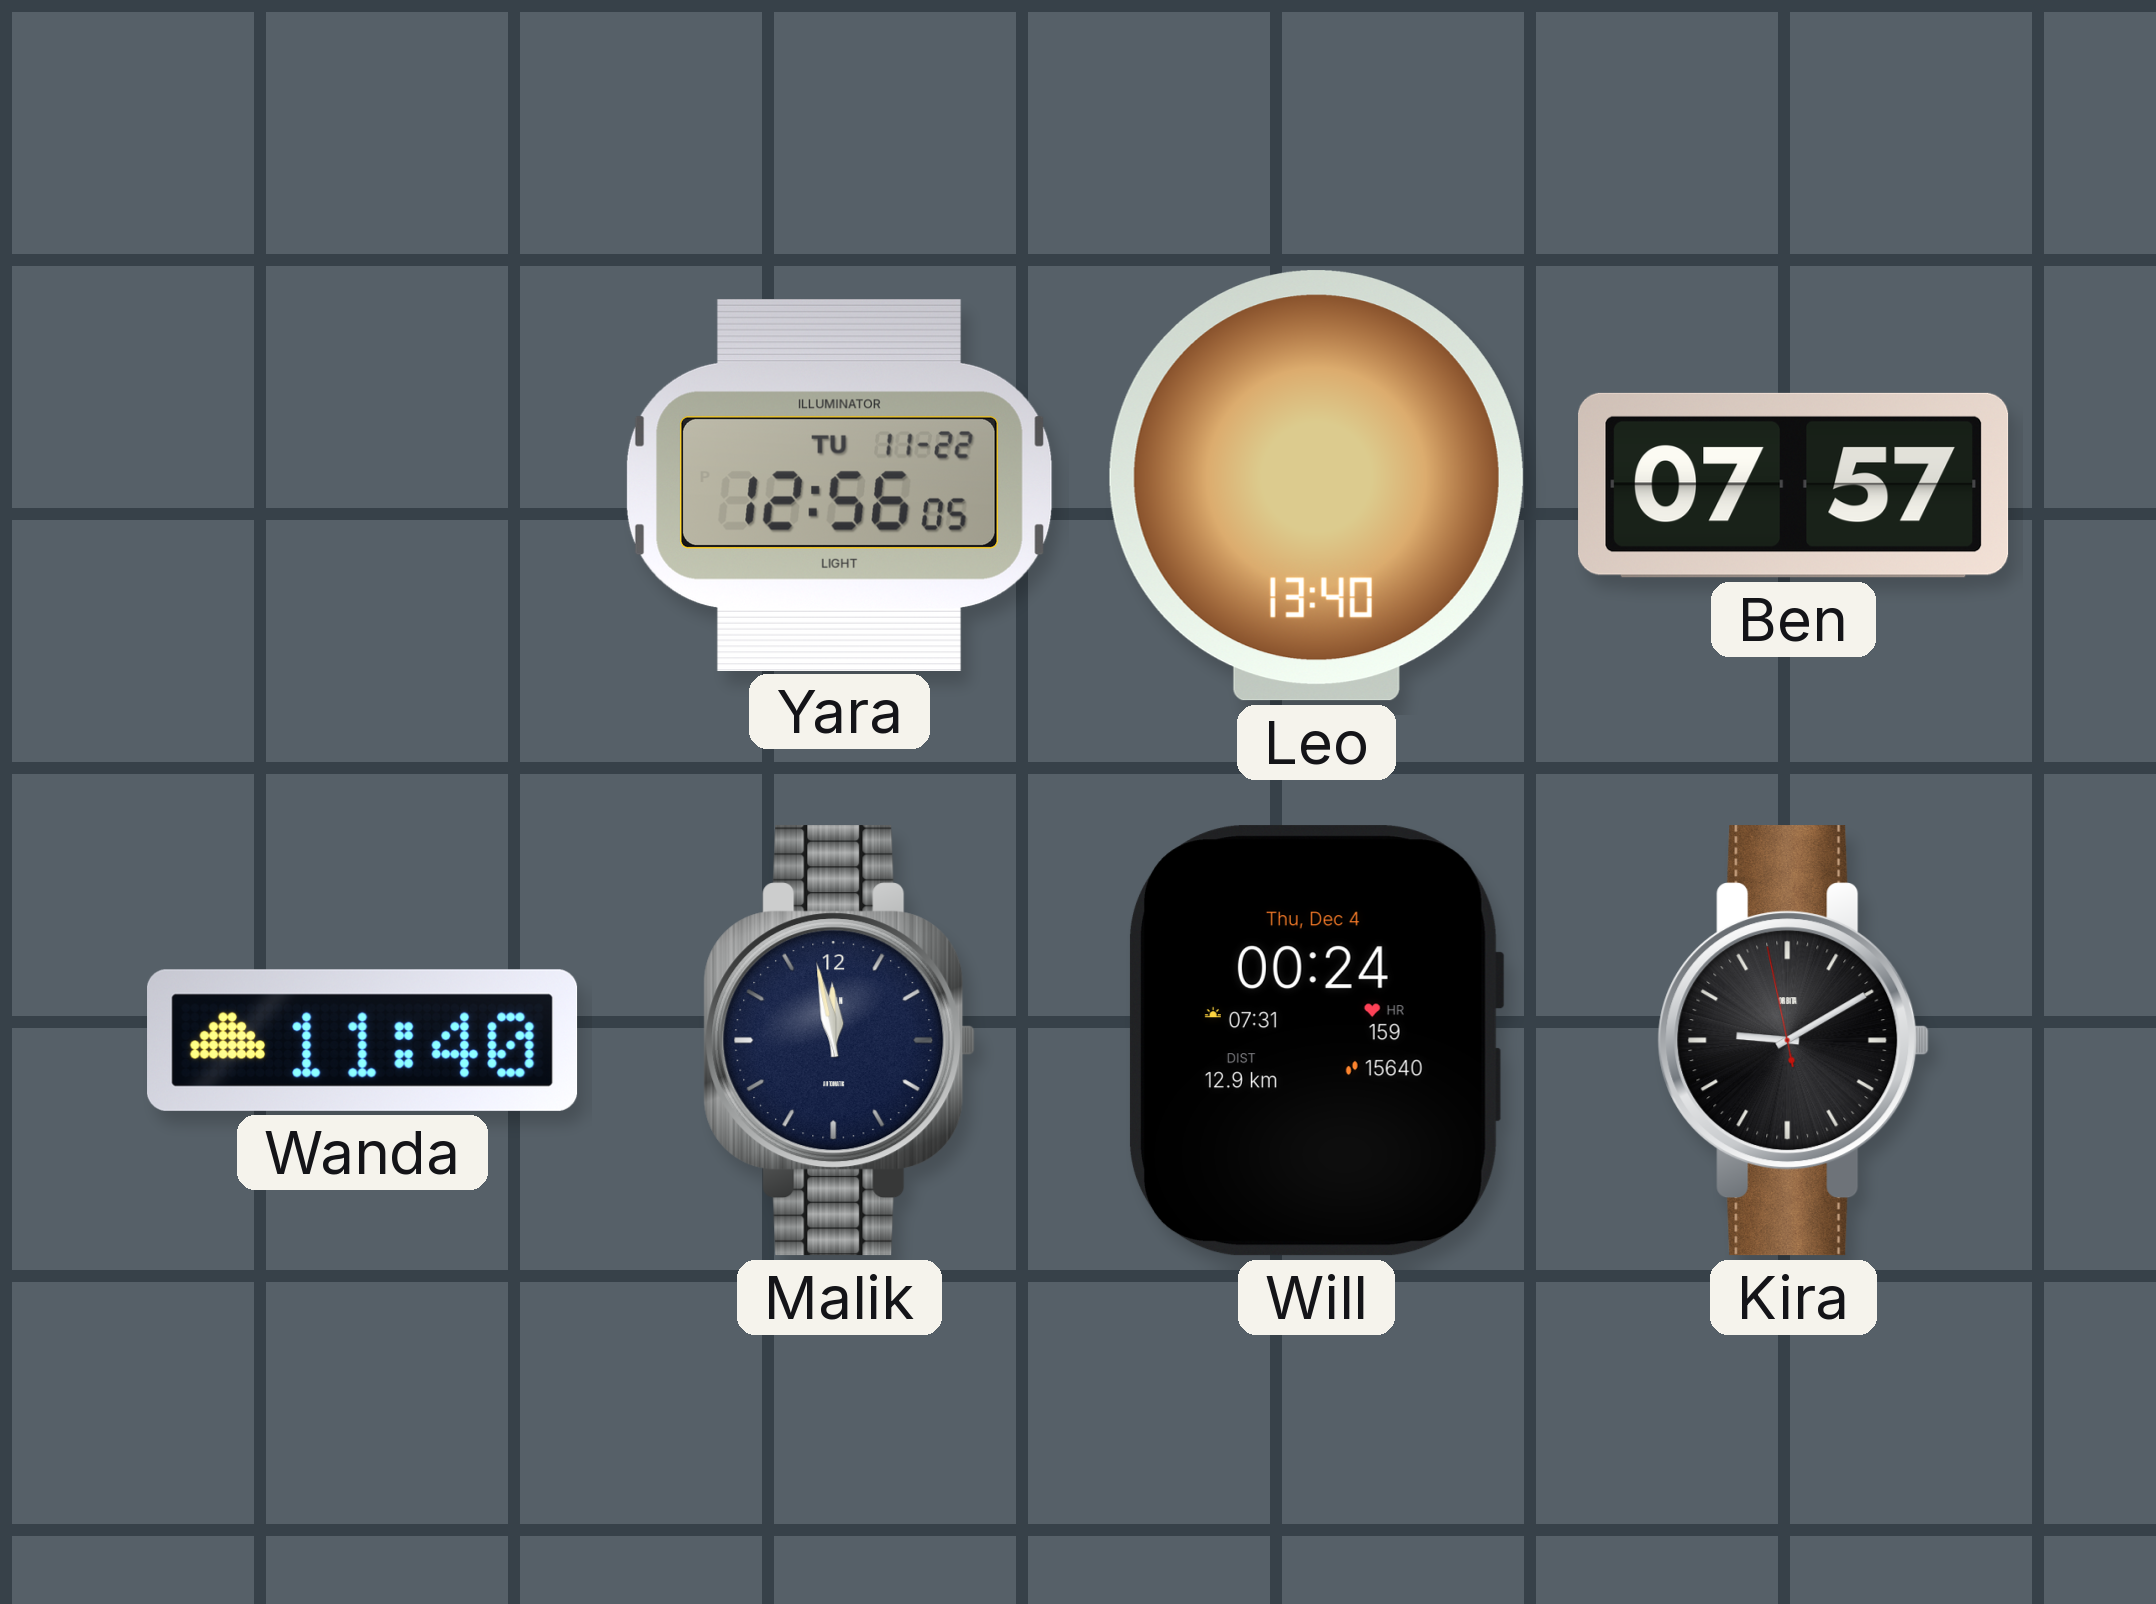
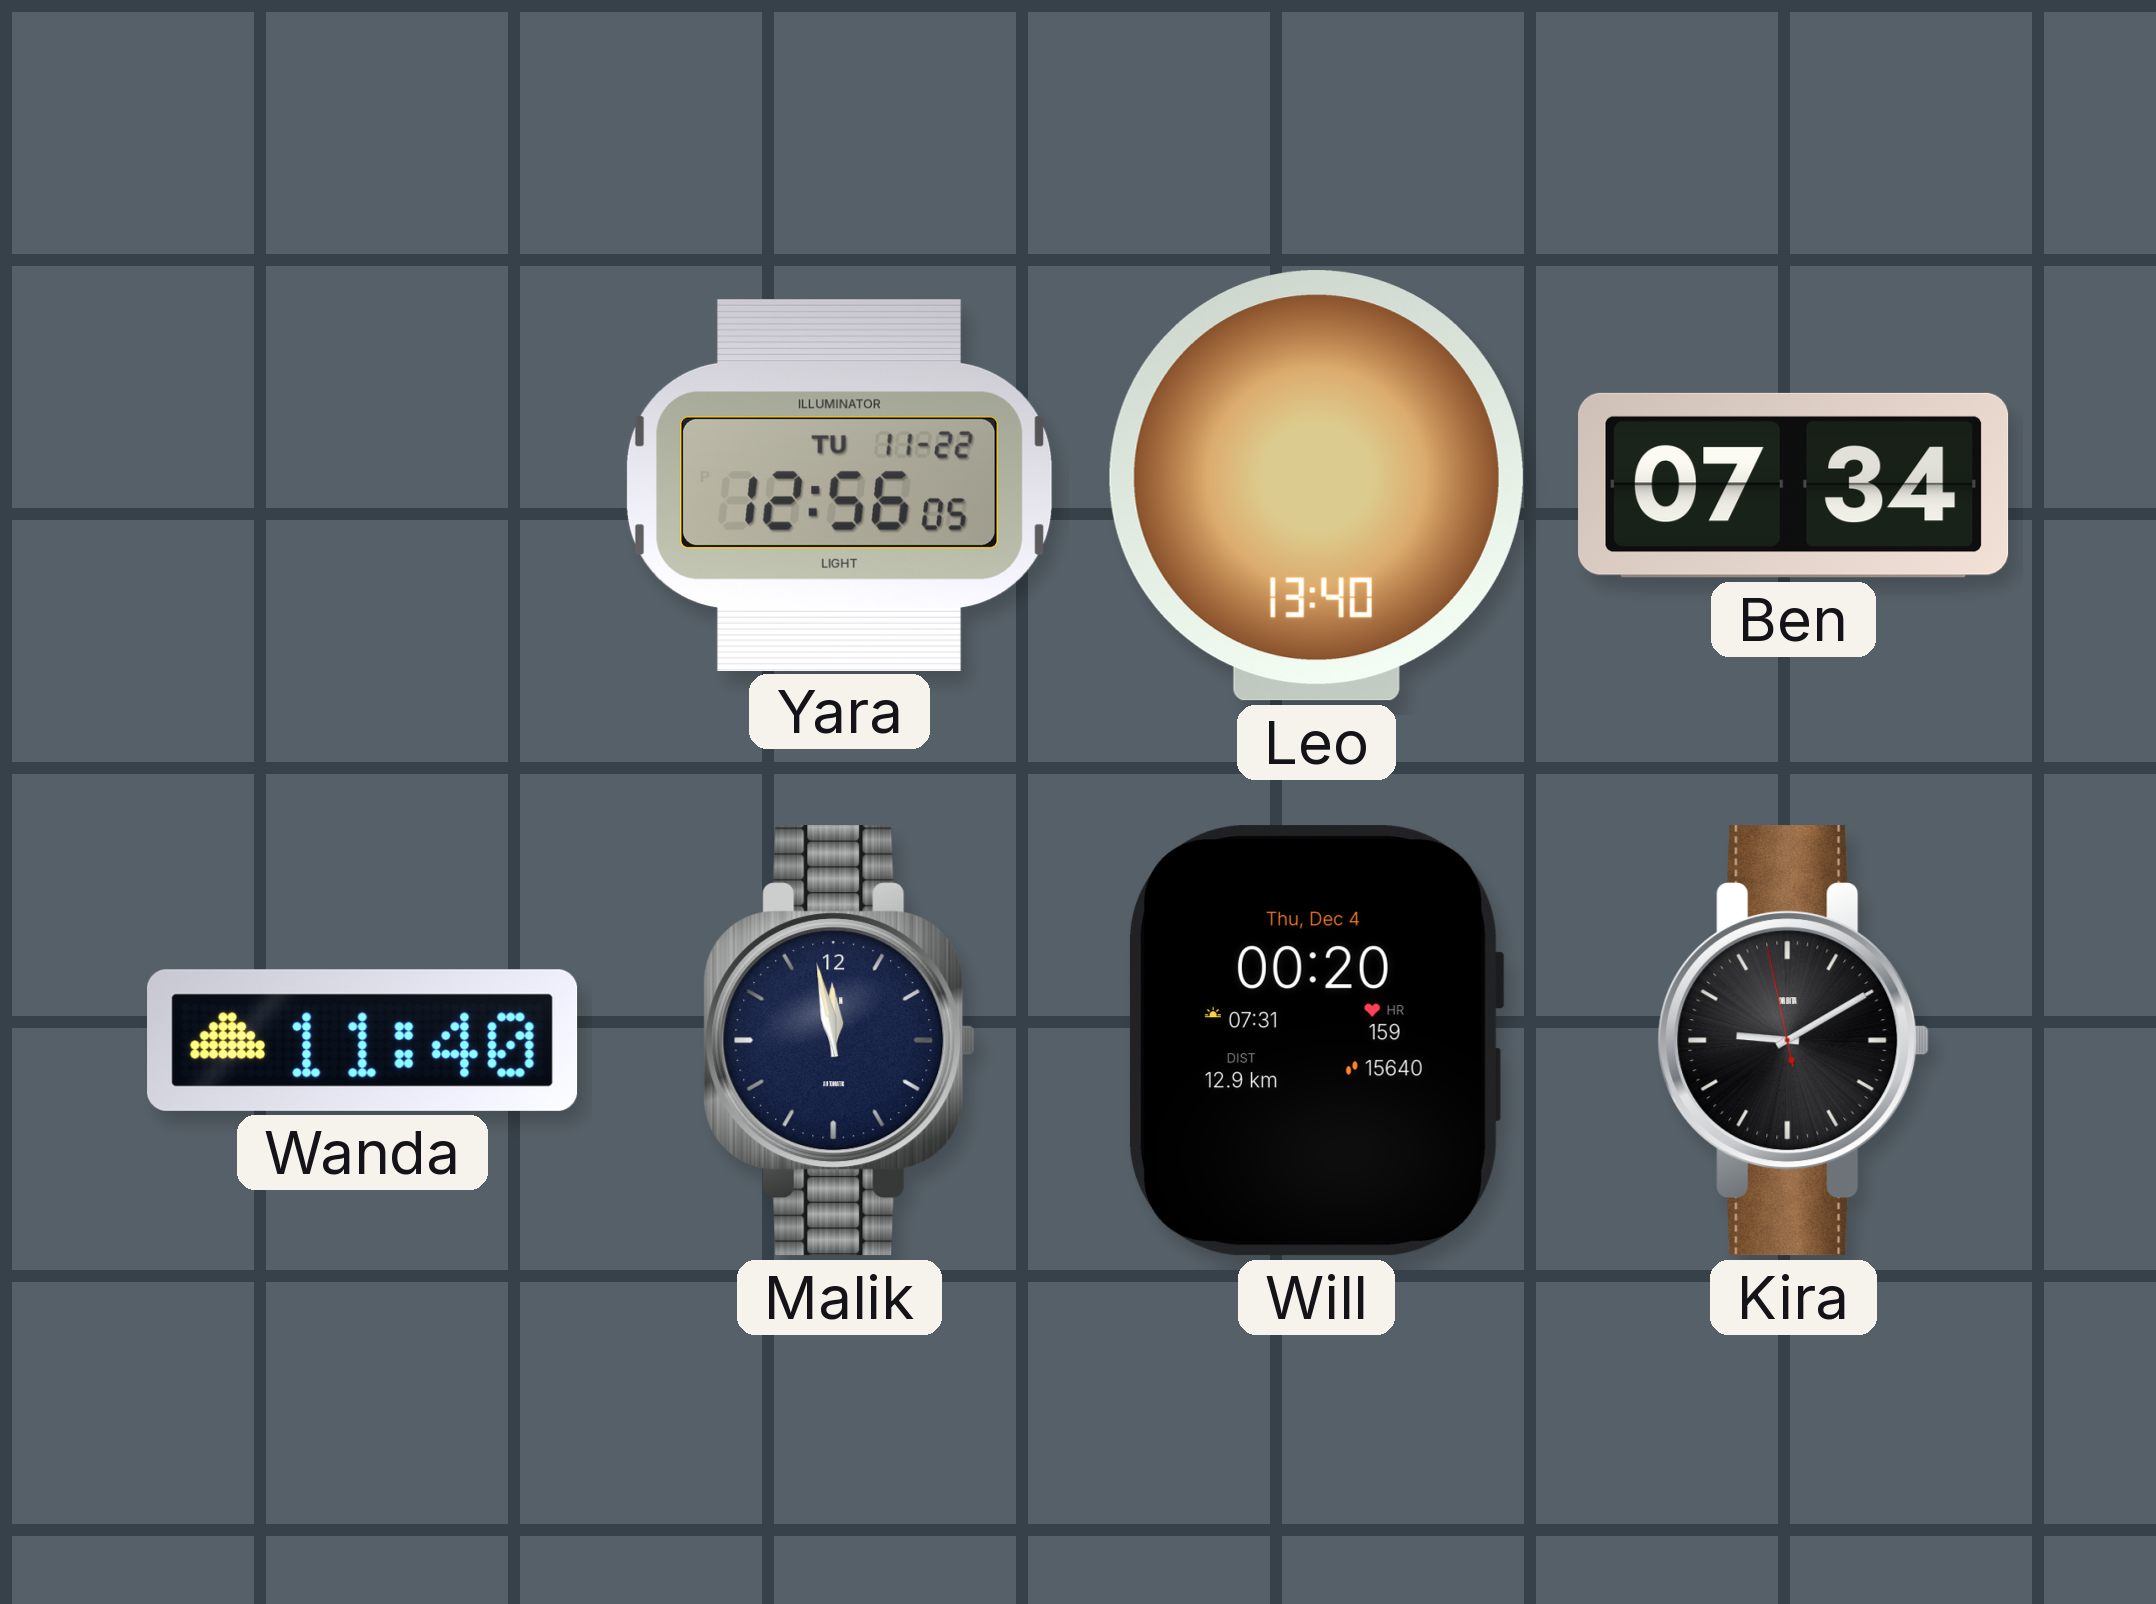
Ben: 07:57 -> 07:34
Will: 00:24 -> 00:20
